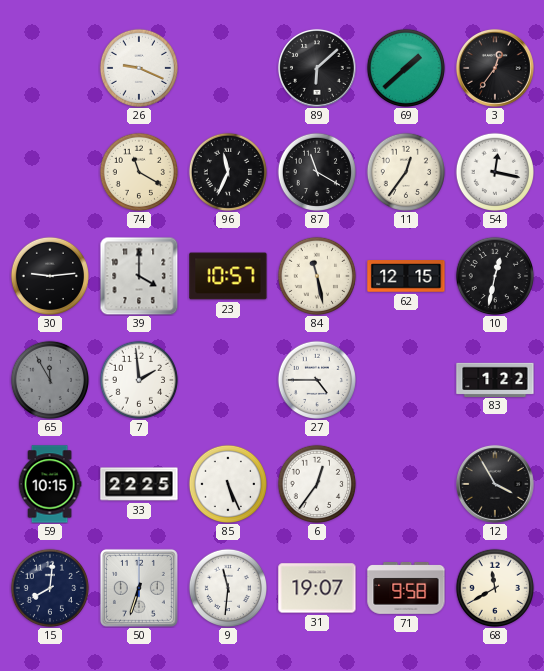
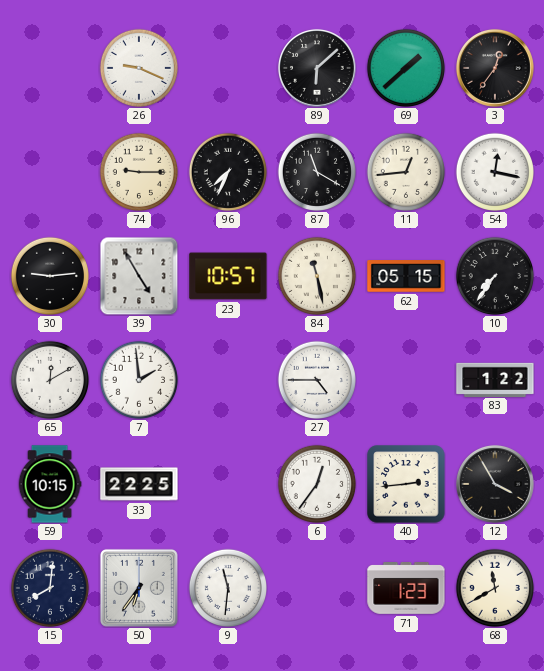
74: 11:20 -> 9:15
96: 11:34 -> 7:34
11: 12:36 -> 12:44
39: 4:00 -> 4:55
62: 12:15 -> 05:15
10: 12:32 -> 7:36
65: 11:55 -> 12:10
65 dial: grey -> white
85: 5:26 -> none
40: none -> 2:44
50: 6:33 -> 6:36
31: 19:07 -> none
71: 9:58 -> 1:23
